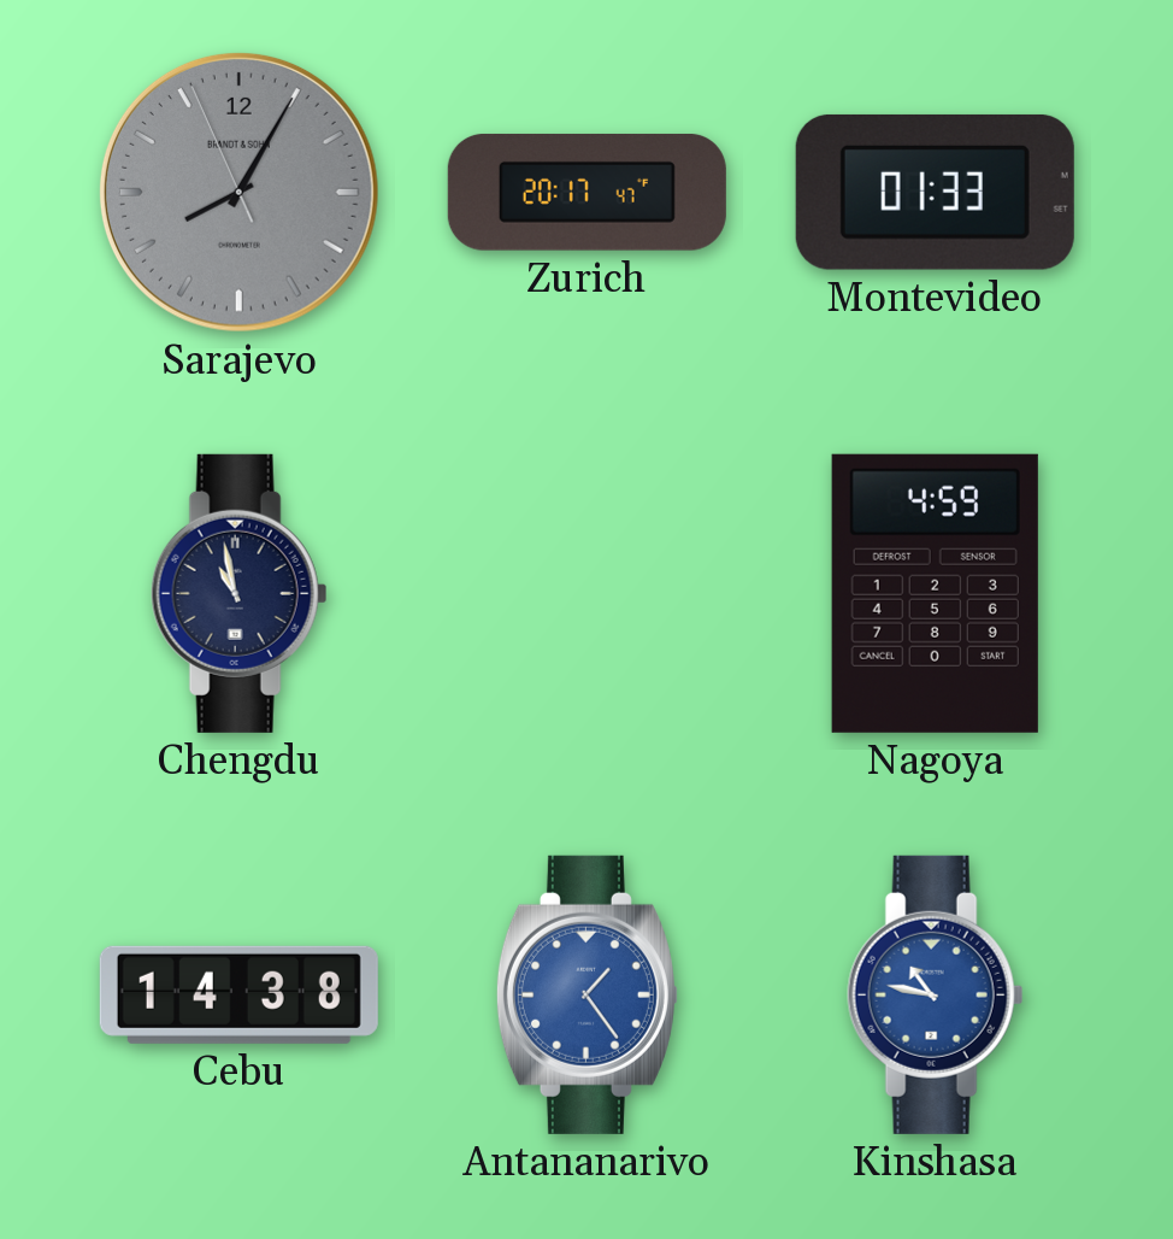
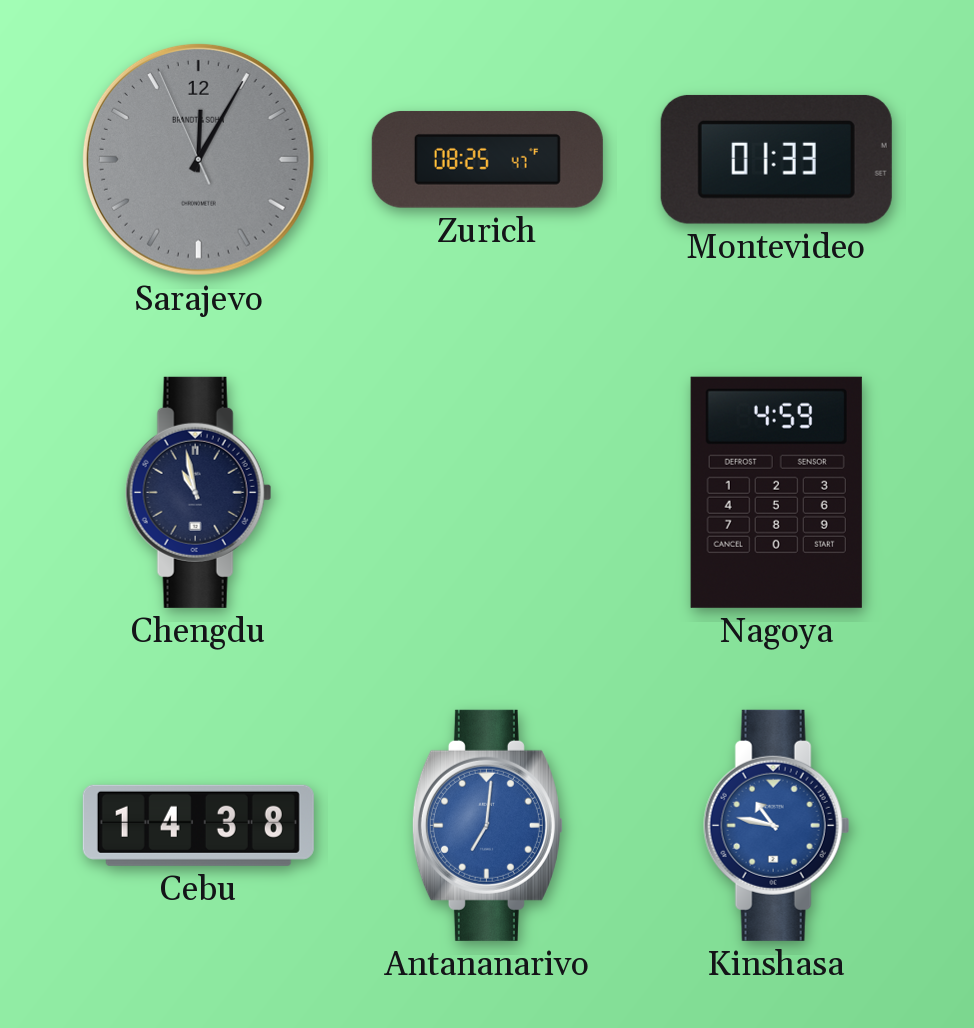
Sarajevo: 8:04 -> 12:04
Zurich: 20:17 -> 08:25
Antananarivo: 1:24 -> 7:01
